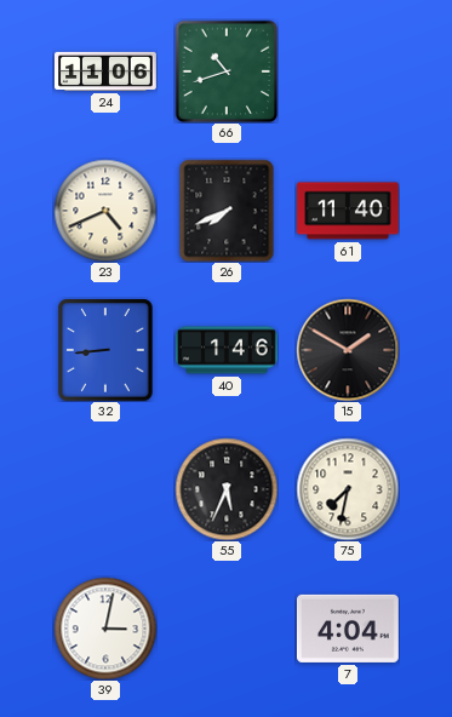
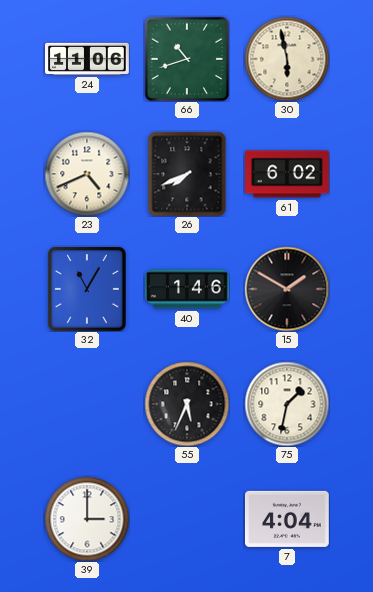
30: none -> 5:58
61: 11:40 -> 6:02
32: 8:44 -> 11:05
75: 7:32 -> 1:32
39: 3:02 -> 3:00
